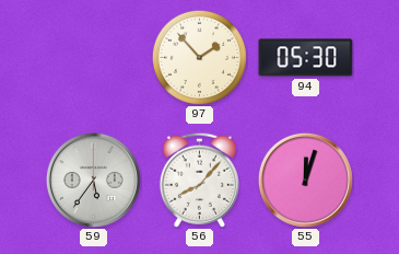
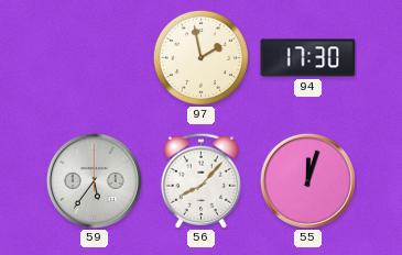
97: 1:53 -> 1:58
94: 05:30 -> 17:30
